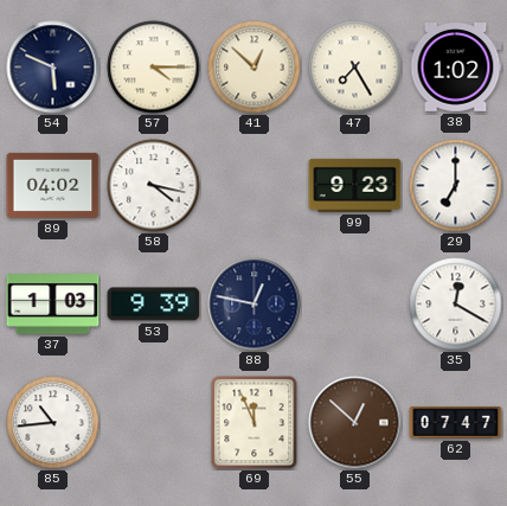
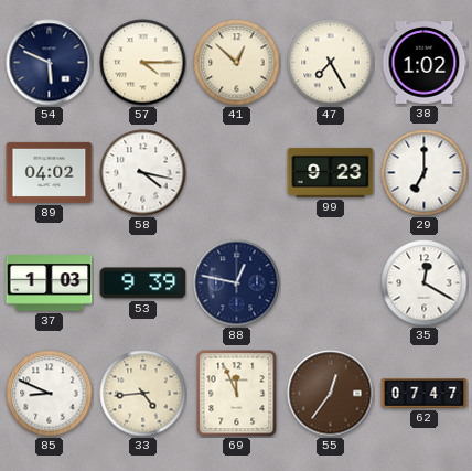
85: 10:44 -> 8:49
33: none -> 4:44
55: 12:52 -> 12:36
